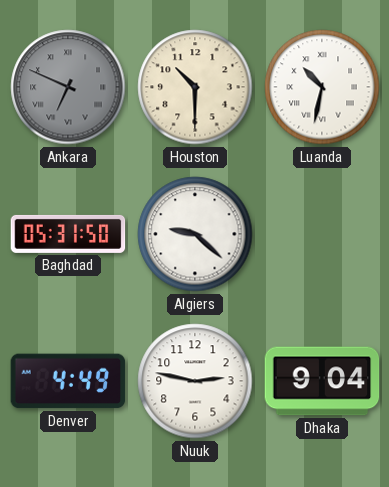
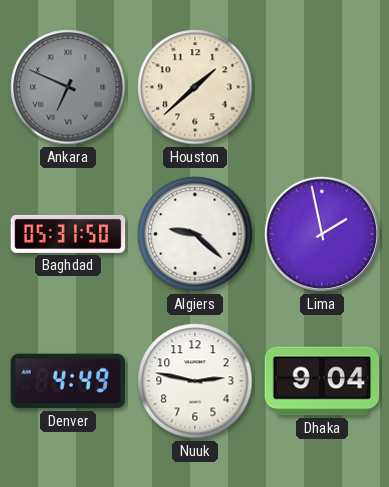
Houston: 10:30 -> 1:38
Luanda: 10:32 -> none
Lima: none -> 1:58
